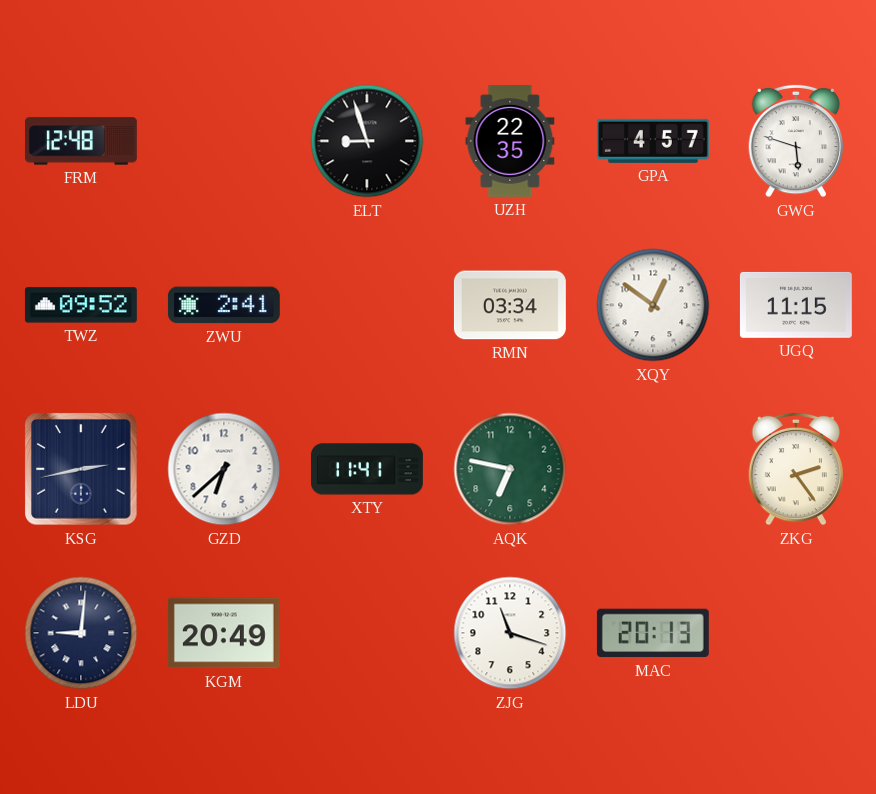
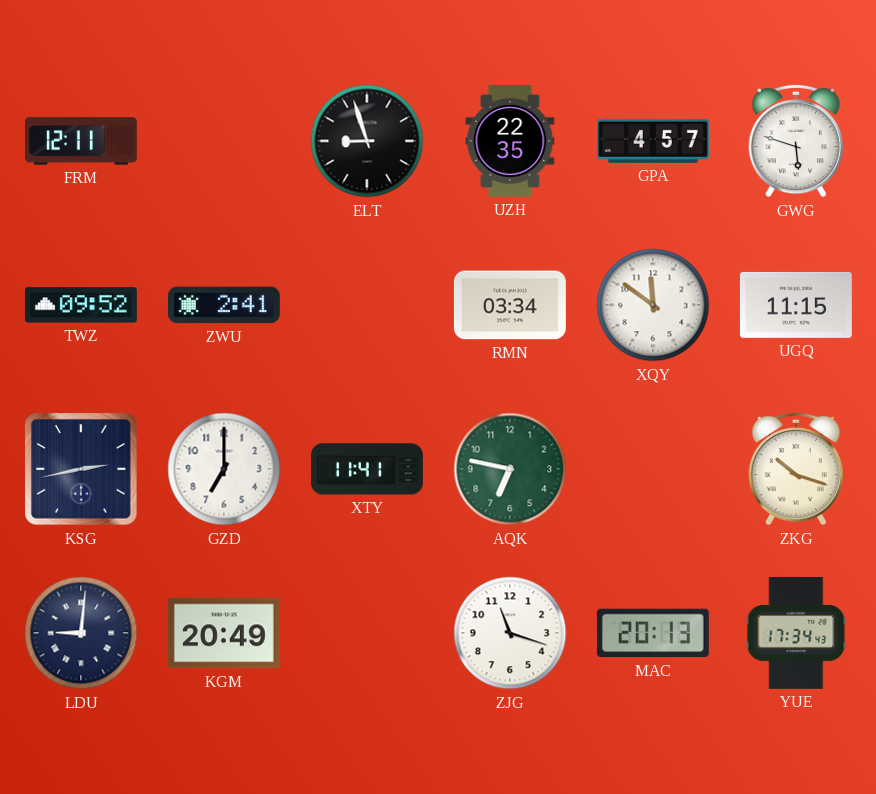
FRM: 12:48 -> 12:11
XQY: 12:51 -> 11:51
GZD: 6:38 -> 7:00
ZKG: 2:24 -> 10:18
YUE: none -> 17:34
